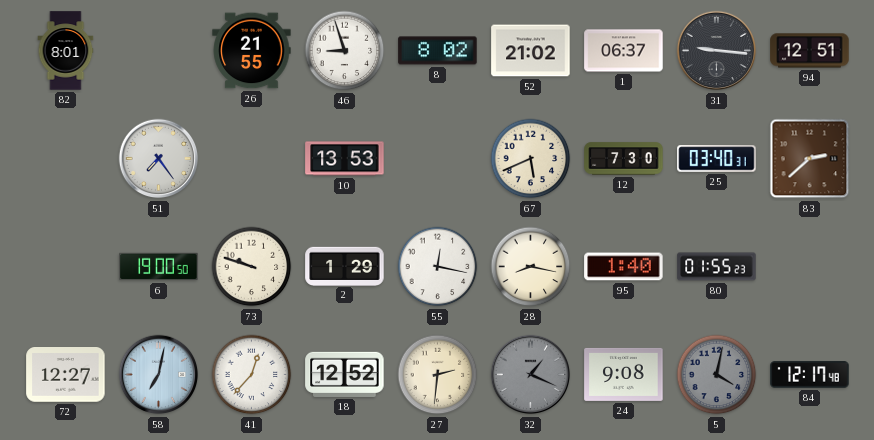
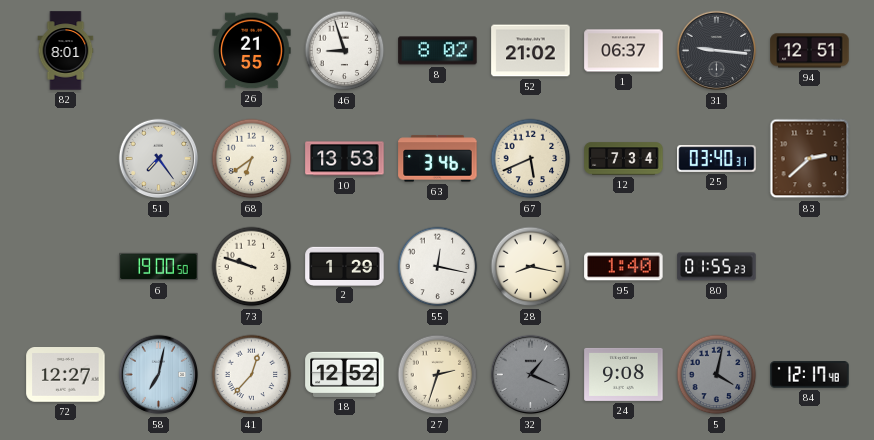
68: none -> 6:39
63: none -> 3:46
12: 7:30 -> 7:34
27: 2:31 -> 2:33
